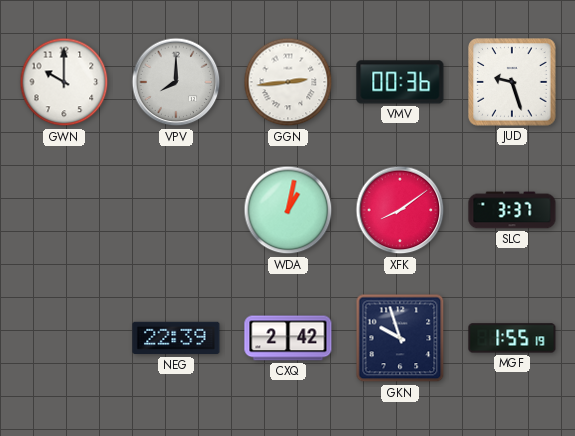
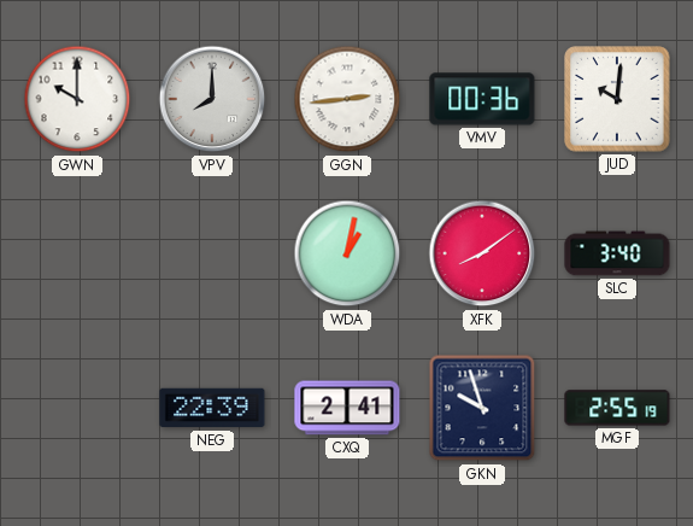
JUD: 9:27 -> 10:01
SLC: 3:37 -> 3:40
CXQ: 2:42 -> 2:41
MGF: 1:55 -> 2:55
